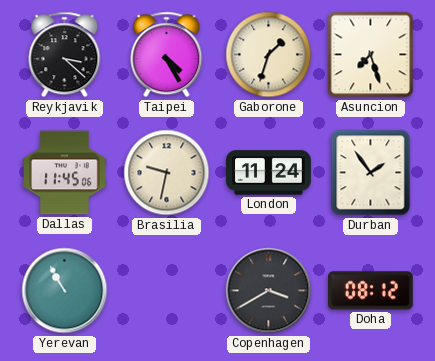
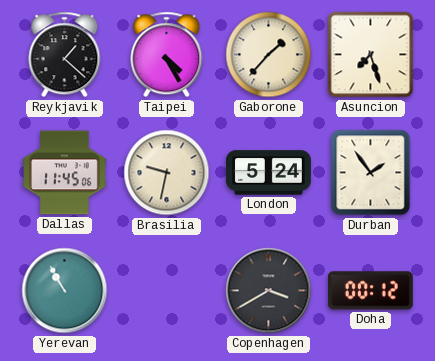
Reykjavik: 3:22 -> 1:22
Gaborone: 1:33 -> 1:37
London: 11:24 -> 5:24
Doha: 08:12 -> 00:12
